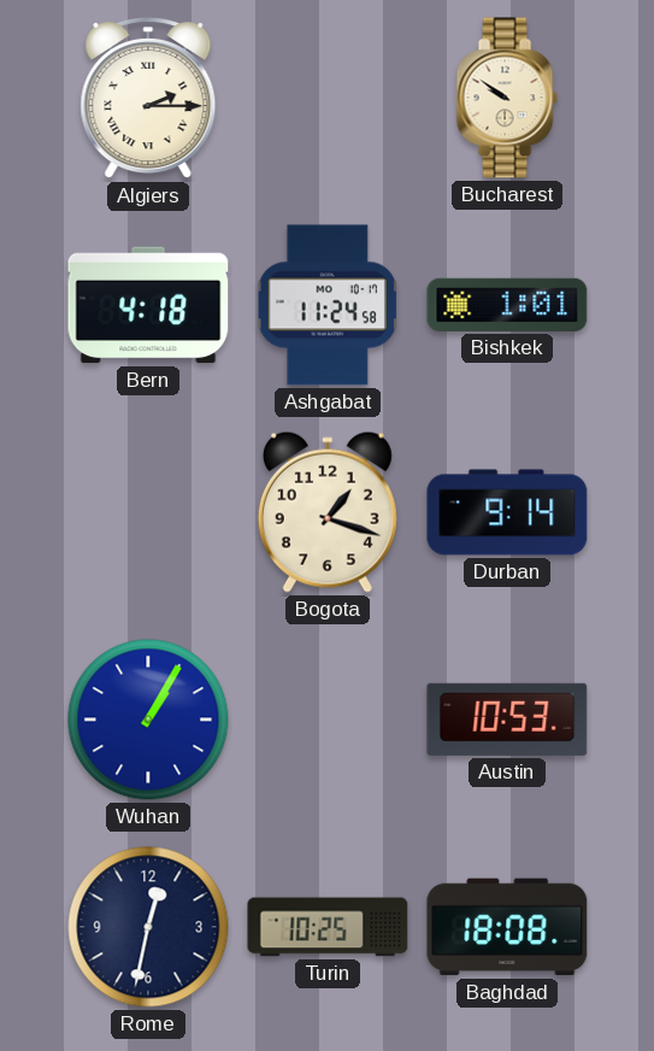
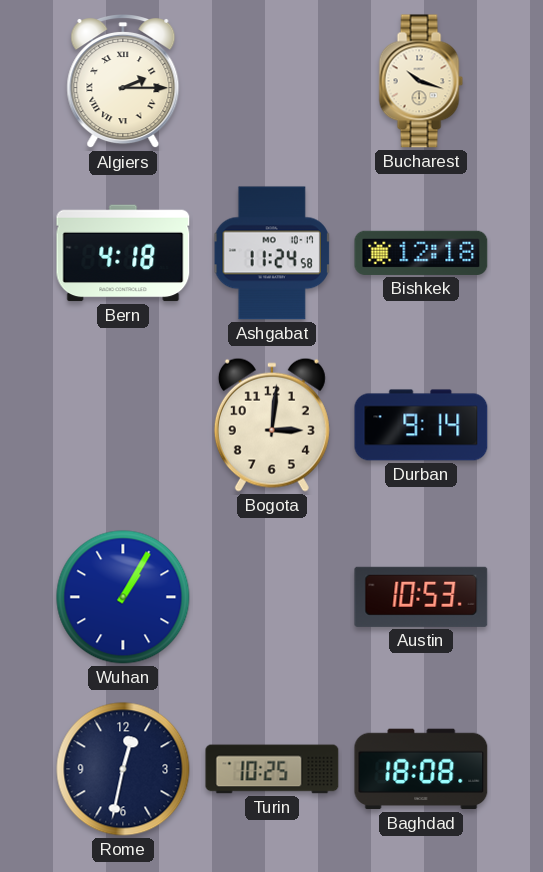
Bucharest: 9:51 -> 10:18
Bishkek: 1:01 -> 12:18
Bogota: 1:18 -> 3:01
